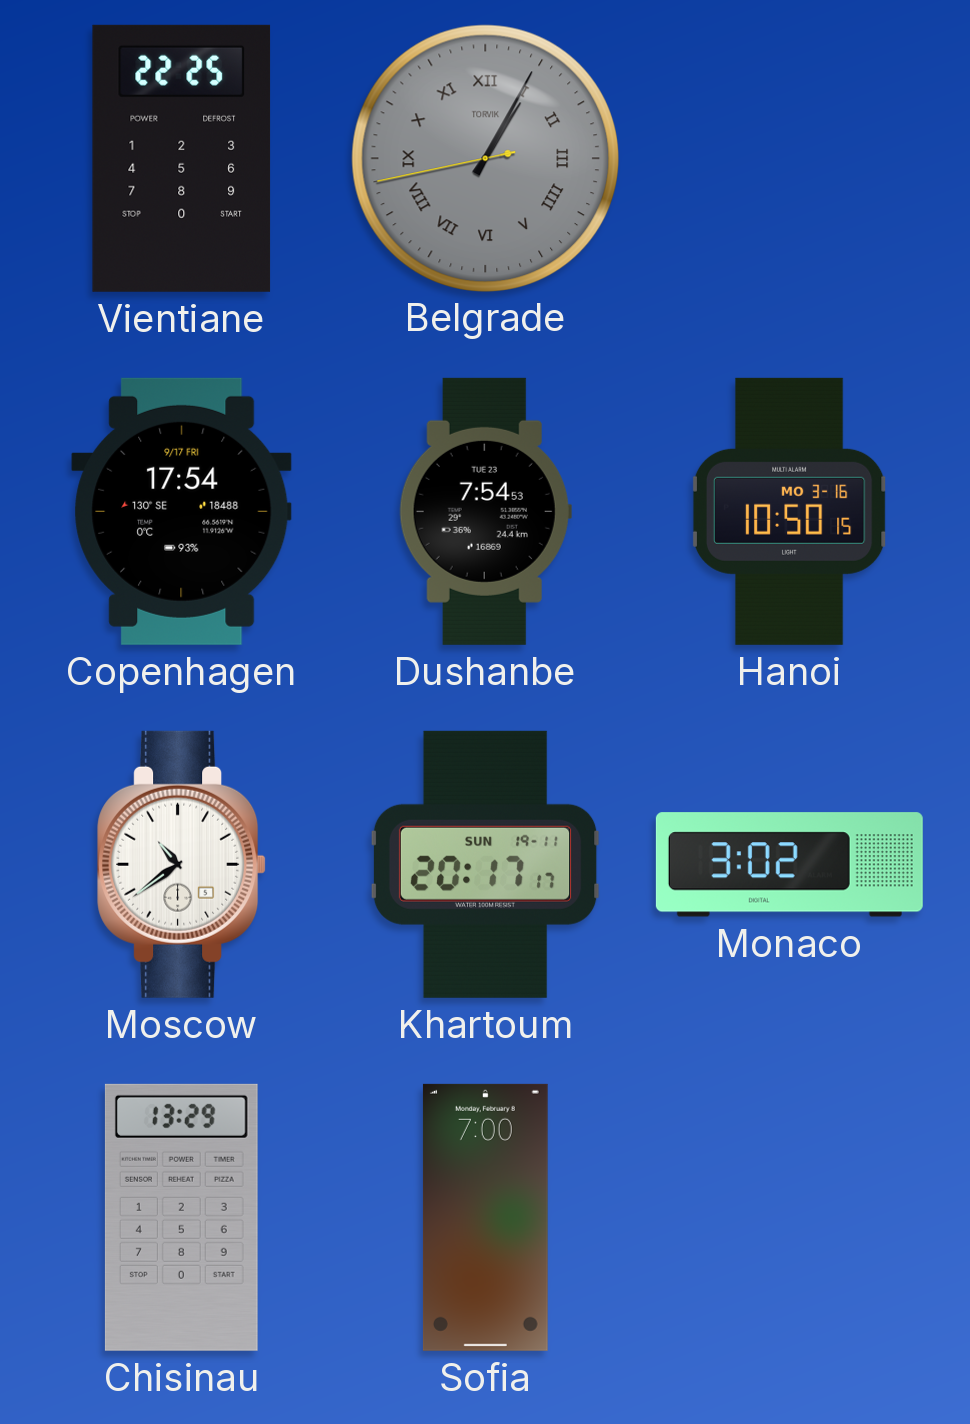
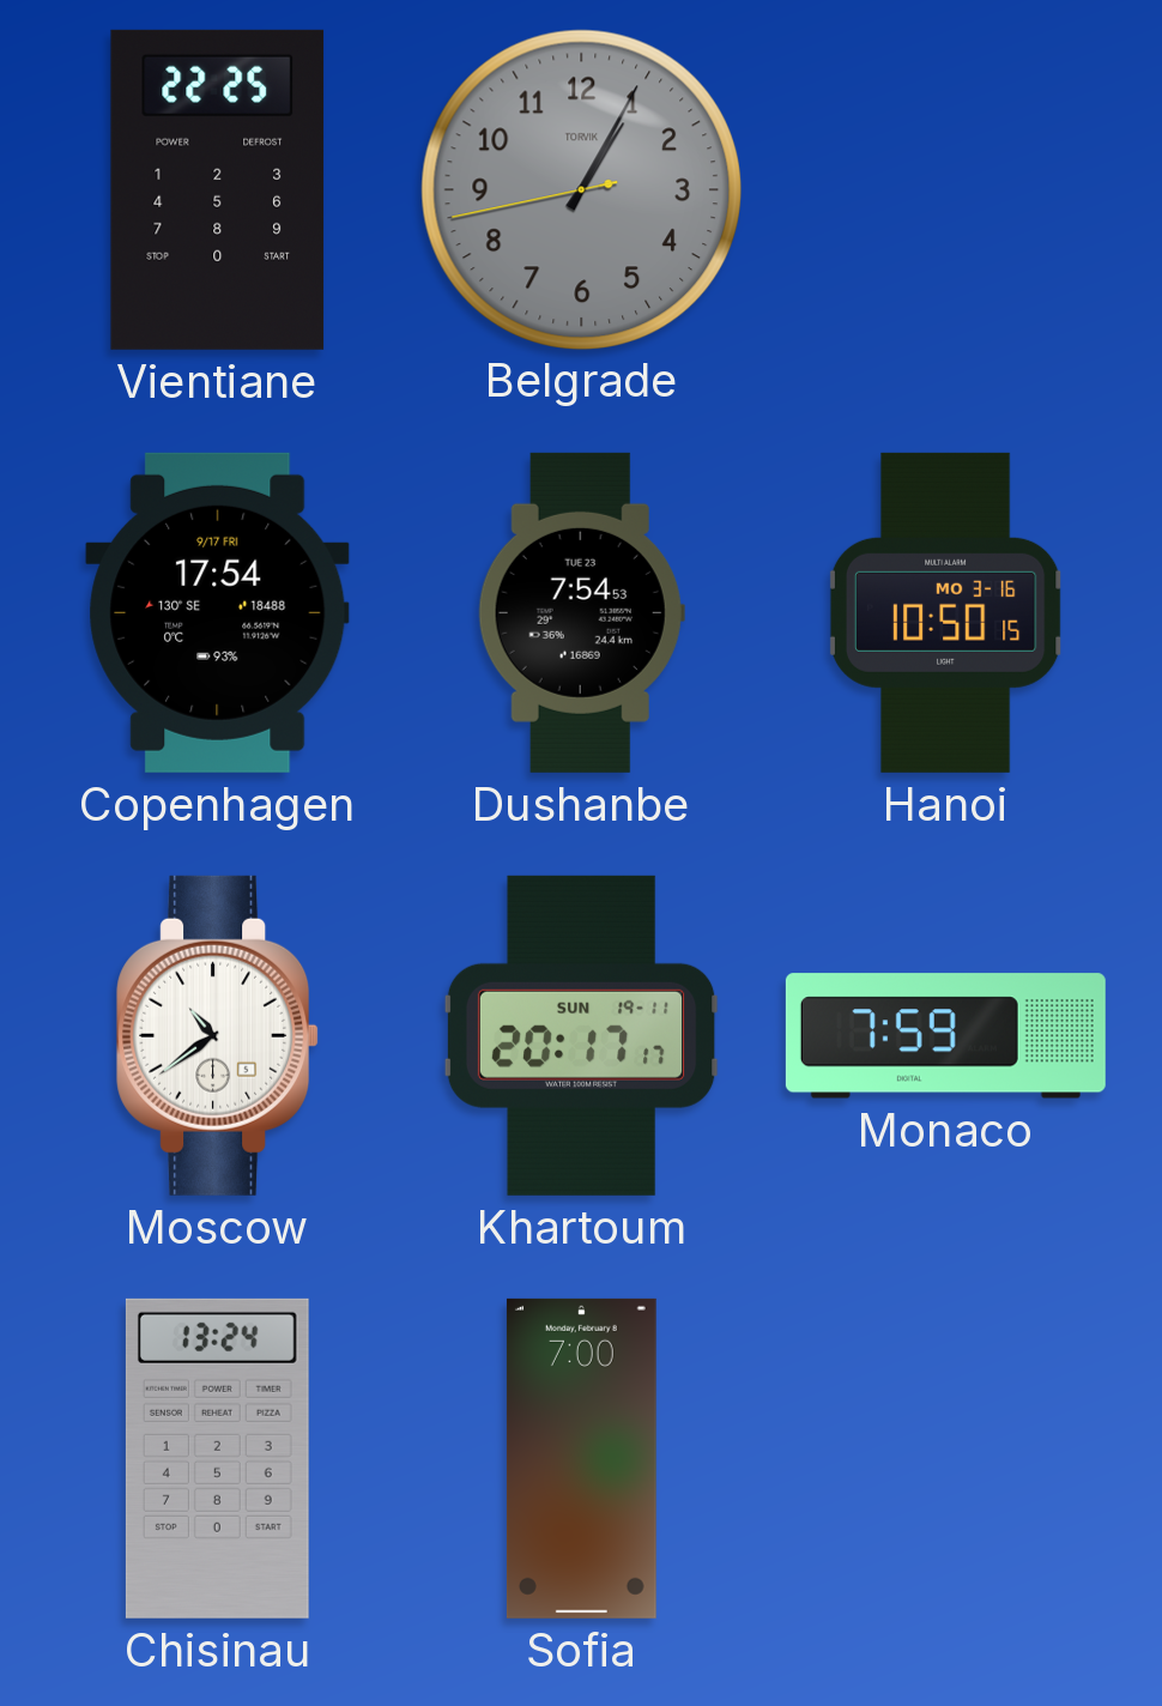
Belgrade numerals: Roman -> Arabic
Monaco: 3:02 -> 7:59
Chisinau: 13:29 -> 13:24
